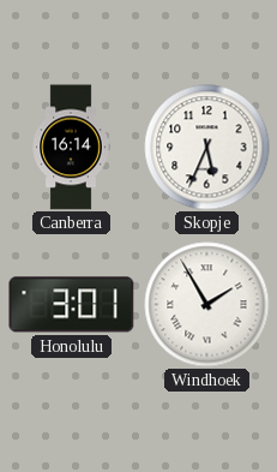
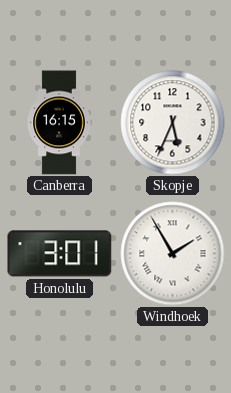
Canberra: 16:14 -> 16:15
